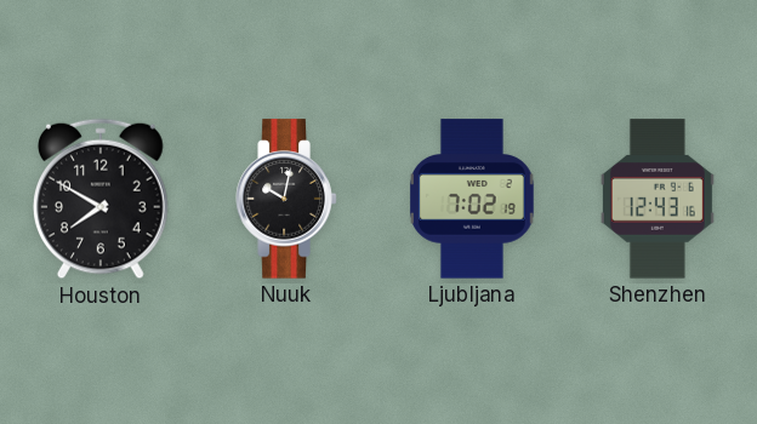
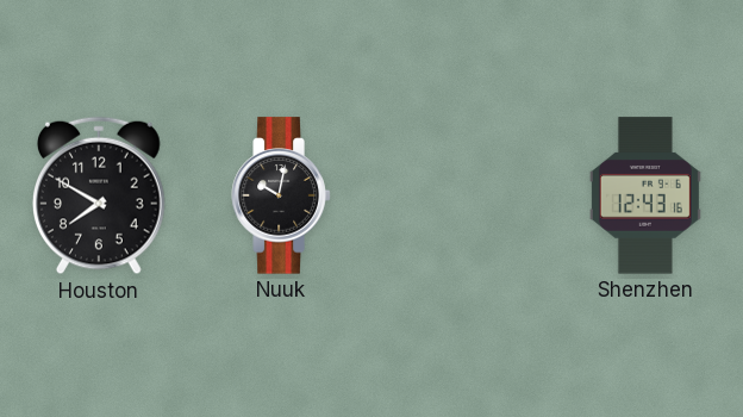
Ljubljana: 7:02 -> none
